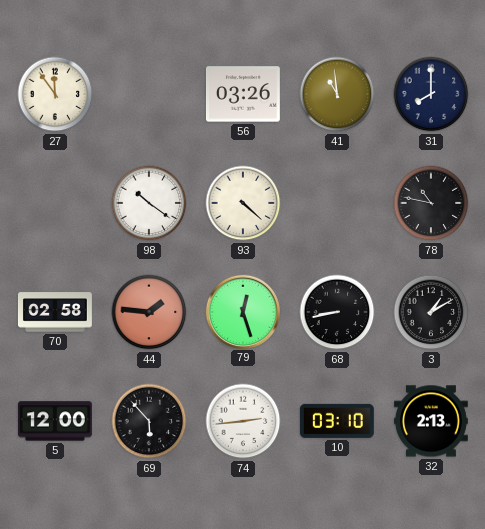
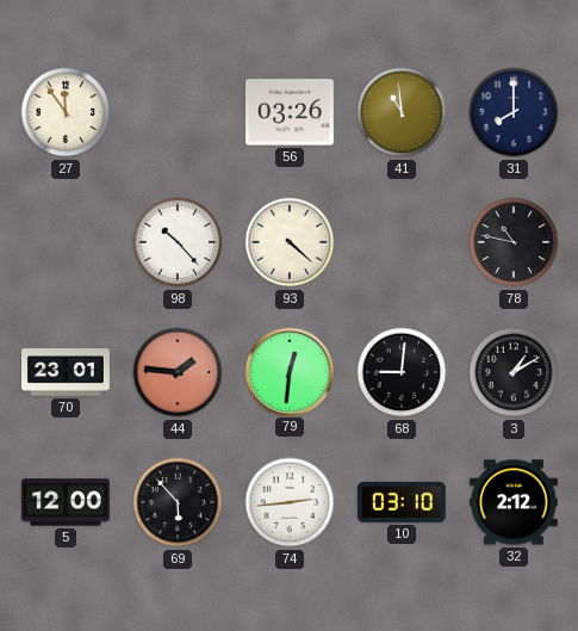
98: 10:21 -> 10:23
70: 02:58 -> 23:01
79: 12:27 -> 12:31
68: 8:43 -> 9:01
32: 2:13 -> 2:12
